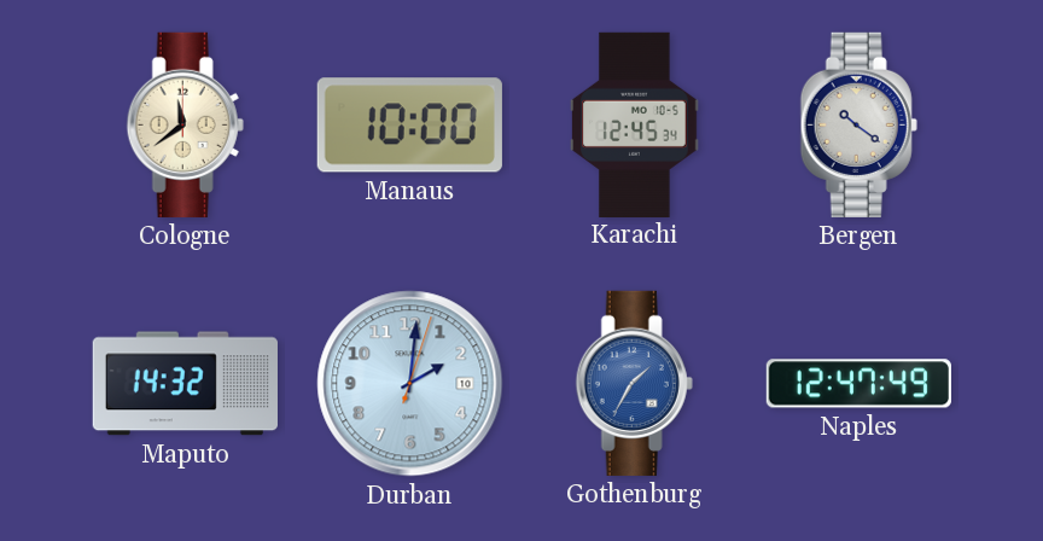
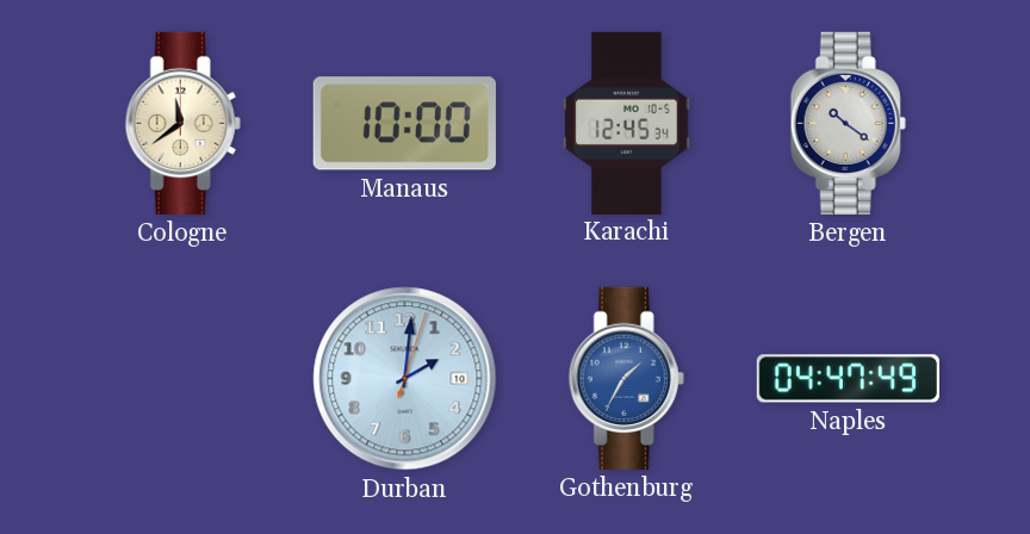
Maputo: 14:32 -> none
Naples: 12:47 -> 04:47
